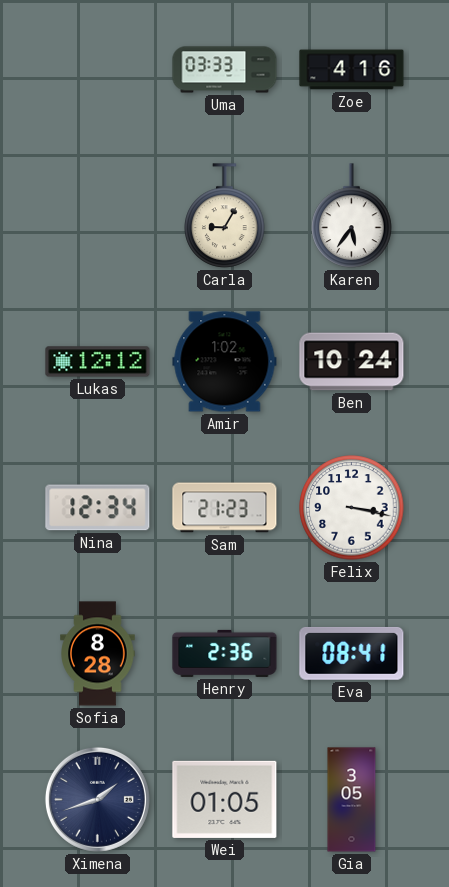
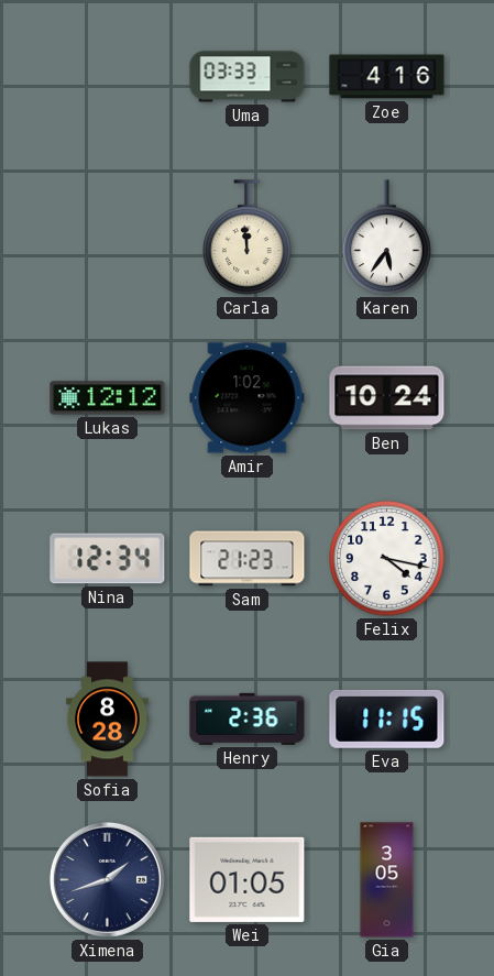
Carla: 9:05 -> 11:59
Felix: 3:17 -> 4:17
Eva: 08:41 -> 11:15
